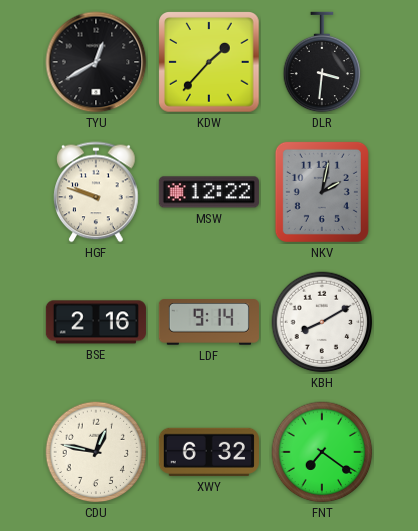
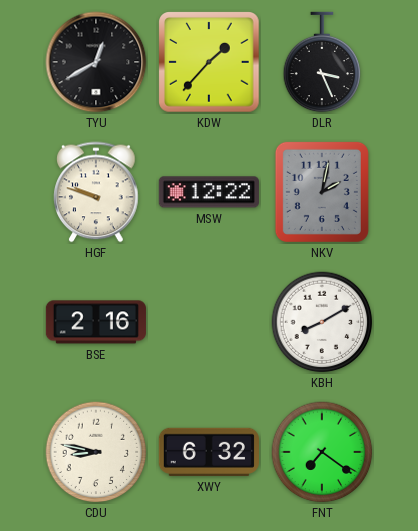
DLR: 3:31 -> 3:26
LDF: 9:14 -> none
CDU: 12:47 -> 8:47
